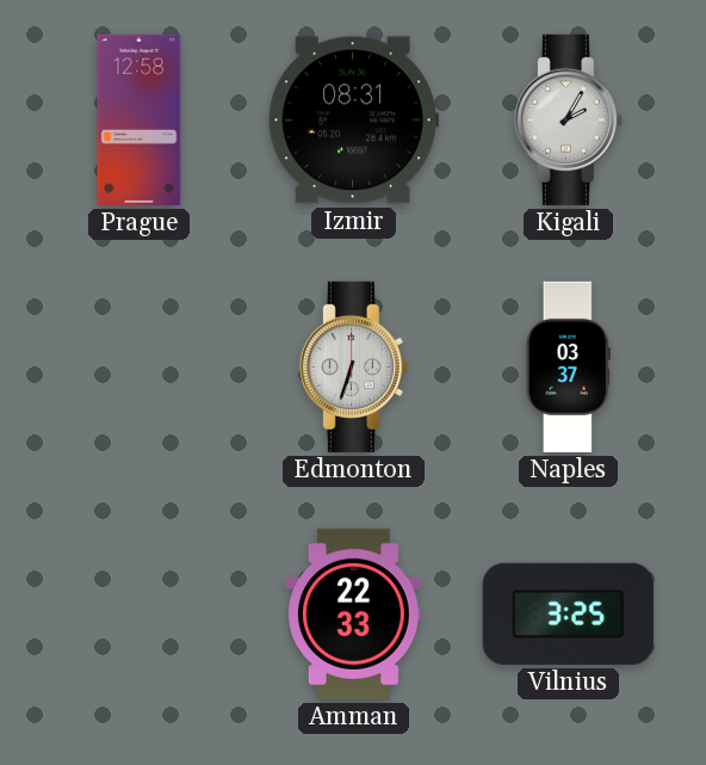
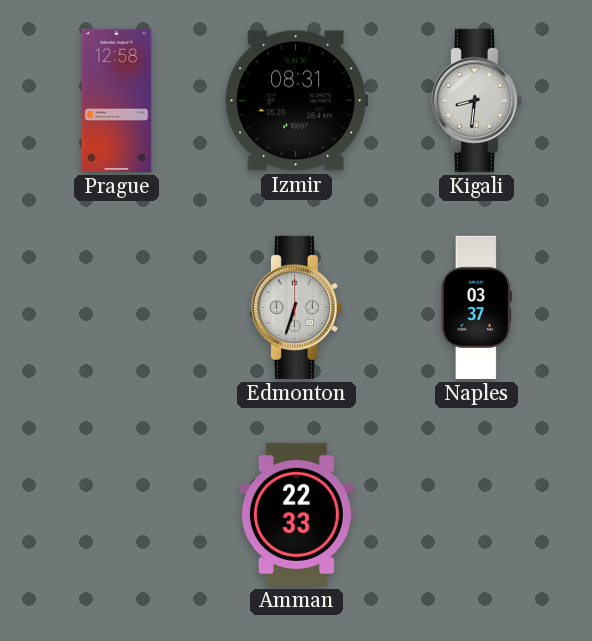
Kigali: 2:05 -> 8:31
Vilnius: 3:25 -> none
